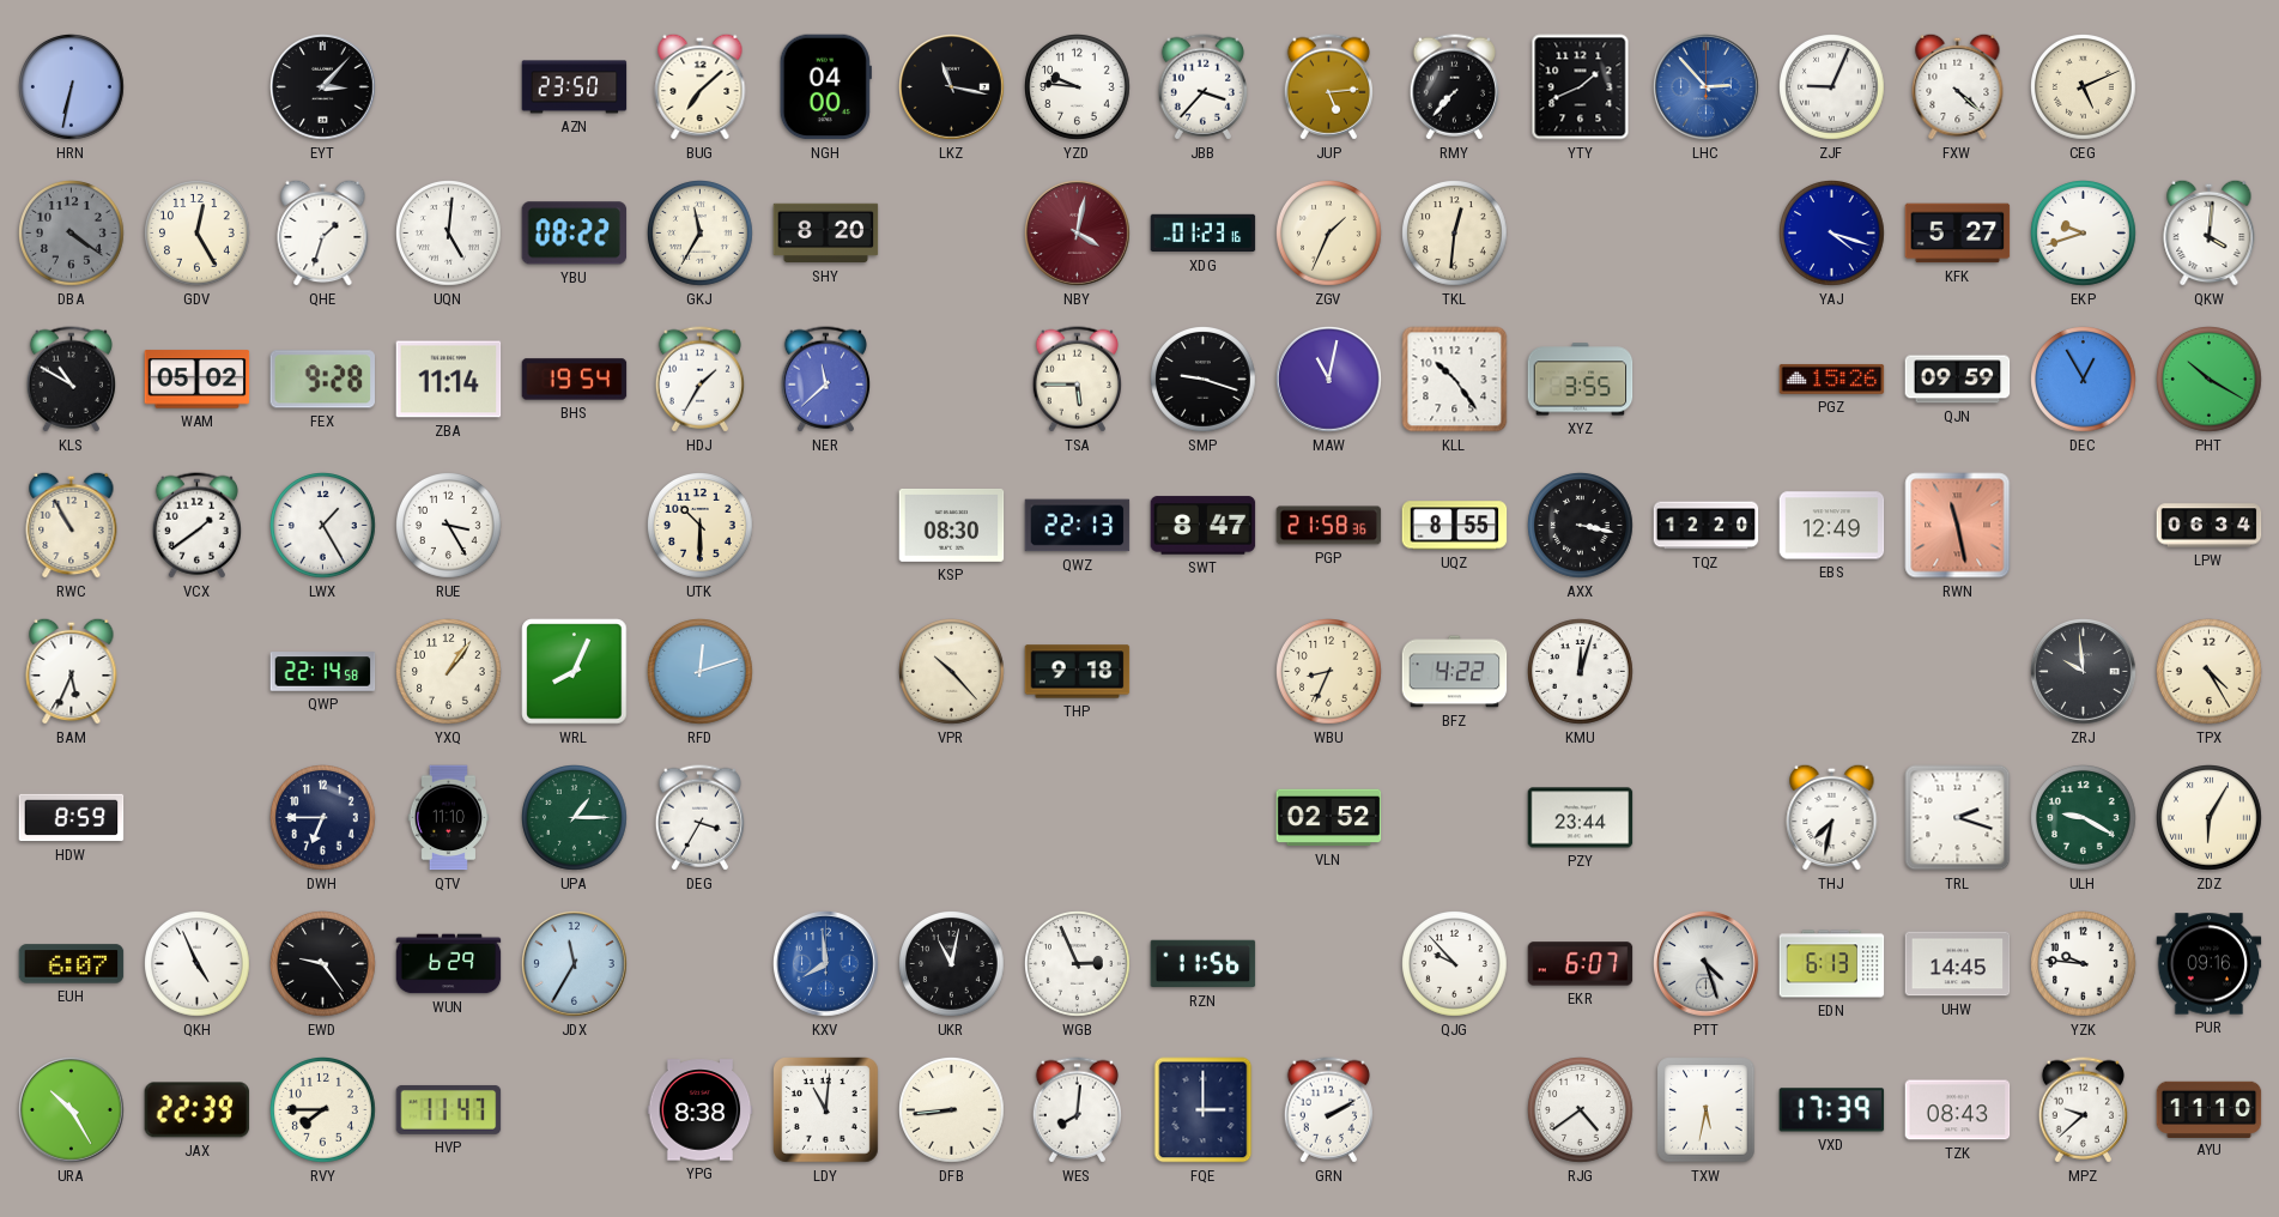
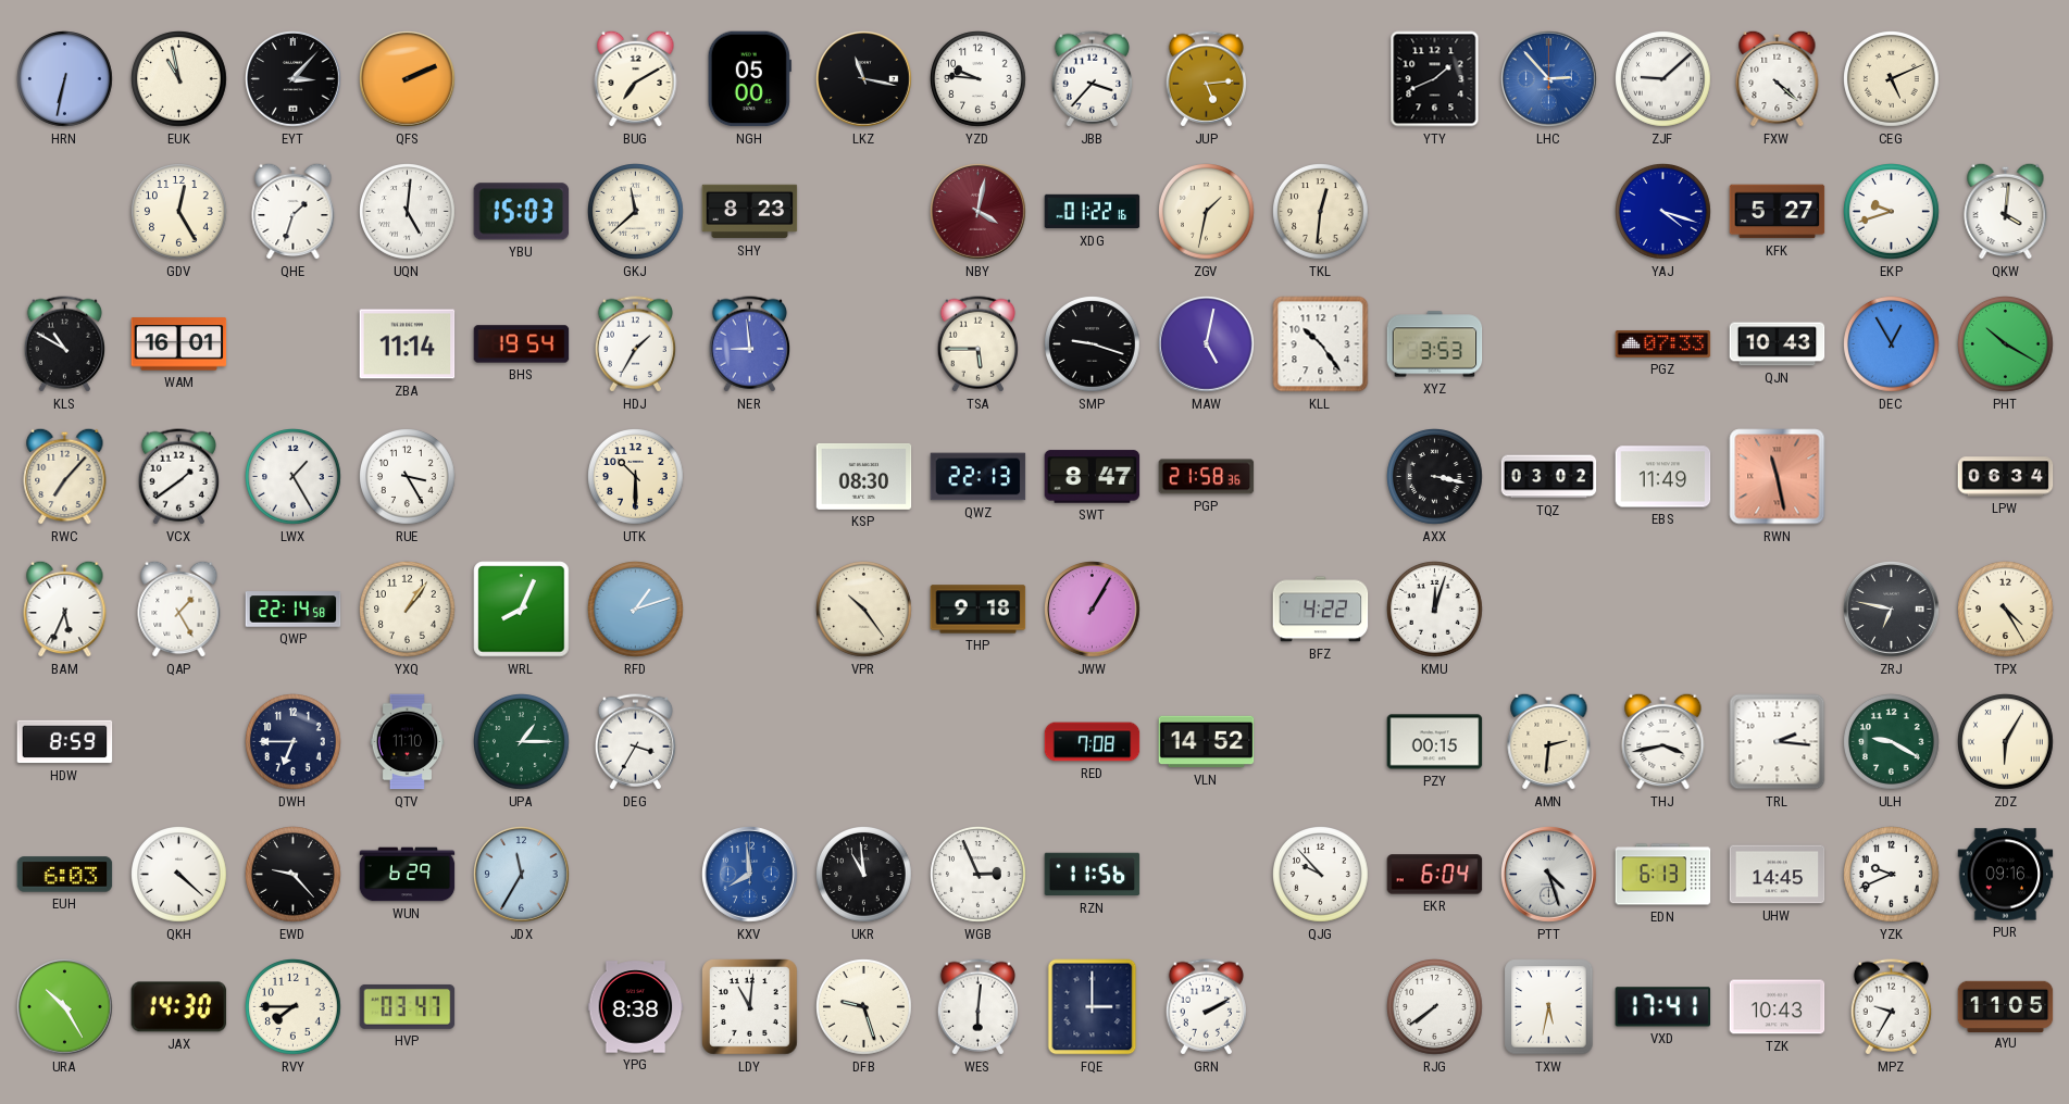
EUK: none -> 10:58
QFS: none -> 2:11
AZN: 23:50 -> none
BUG: 7:08 -> 7:10
NGH: 04:00 -> 05:00
RMY: 7:37 -> none
ZJF: 9:04 -> 9:08
DBA: 4:21 -> none
YBU: 08:22 -> 15:03
GKJ: 11:35 -> 11:38
SHY: 8:20 -> 8:23
XDG: 01:23 -> 01:22
ZGV: 1:34 -> 1:32
WAM: 05:02 -> 16:01
FEX: 9:28 -> none
NER: 11:38 -> 8:59
MAW: 11:02 -> 5:02
XYZ: 3:55 -> 3:53
PGZ: 15:26 -> 07:33
QJN: 09:59 -> 10:43
RWC: 10:55 -> 7:07
UQZ: 8:55 -> none
TQZ: 12:20 -> 03:02
EBS: 12:49 -> 11:49
QAP: none -> 1:25
RFD: 12:12 -> 1:12
VPR: 10:23 -> 10:24
JWW: none -> 1:05
WBU: 8:34 -> none
ZRJ: 9:59 -> 6:47
RED: none -> 7:08
VLN: 02:52 -> 14:52
PZY: 23:44 -> 00:15
AMN: none -> 2:31
THJ: 7:32 -> 3:43
TRL: 2:18 -> 2:16
EUH: 6:07 -> 6:03
QKH: 4:56 -> 4:22
EWD: 9:24 -> 9:23
UKR: 11:02 -> 10:59
EKR: 6:07 -> 6:04
YZK: 9:46 -> 9:41
JAX: 22:39 -> 14:30
HVP: 11:47 -> 03:47
DFB: 8:44 -> 9:27
WES: 8:01 -> 6:01
RJG: 4:39 -> 7:39
VXD: 17:39 -> 17:41
TZK: 08:43 -> 10:43
MPZ: 9:38 -> 9:35
AYU: 11:10 -> 11:05
